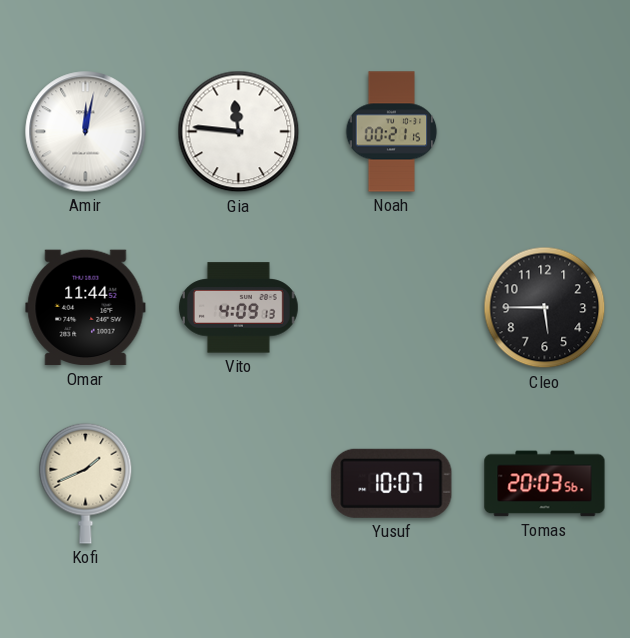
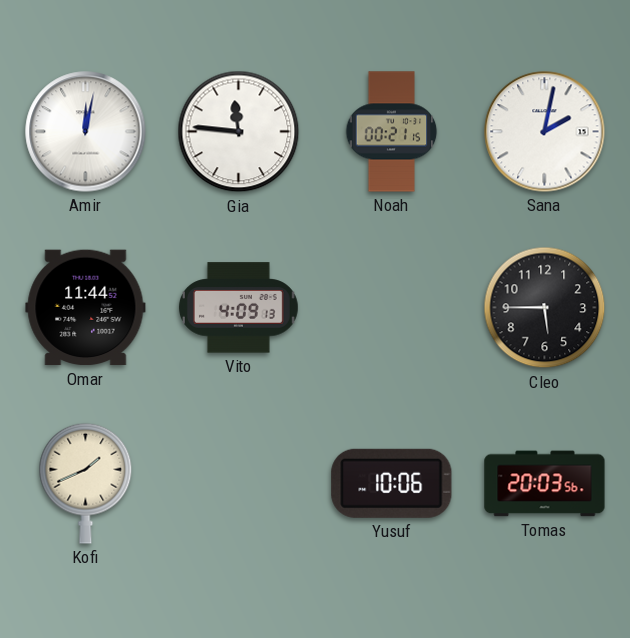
Sana: none -> 2:02
Yusuf: 10:07 -> 10:06
